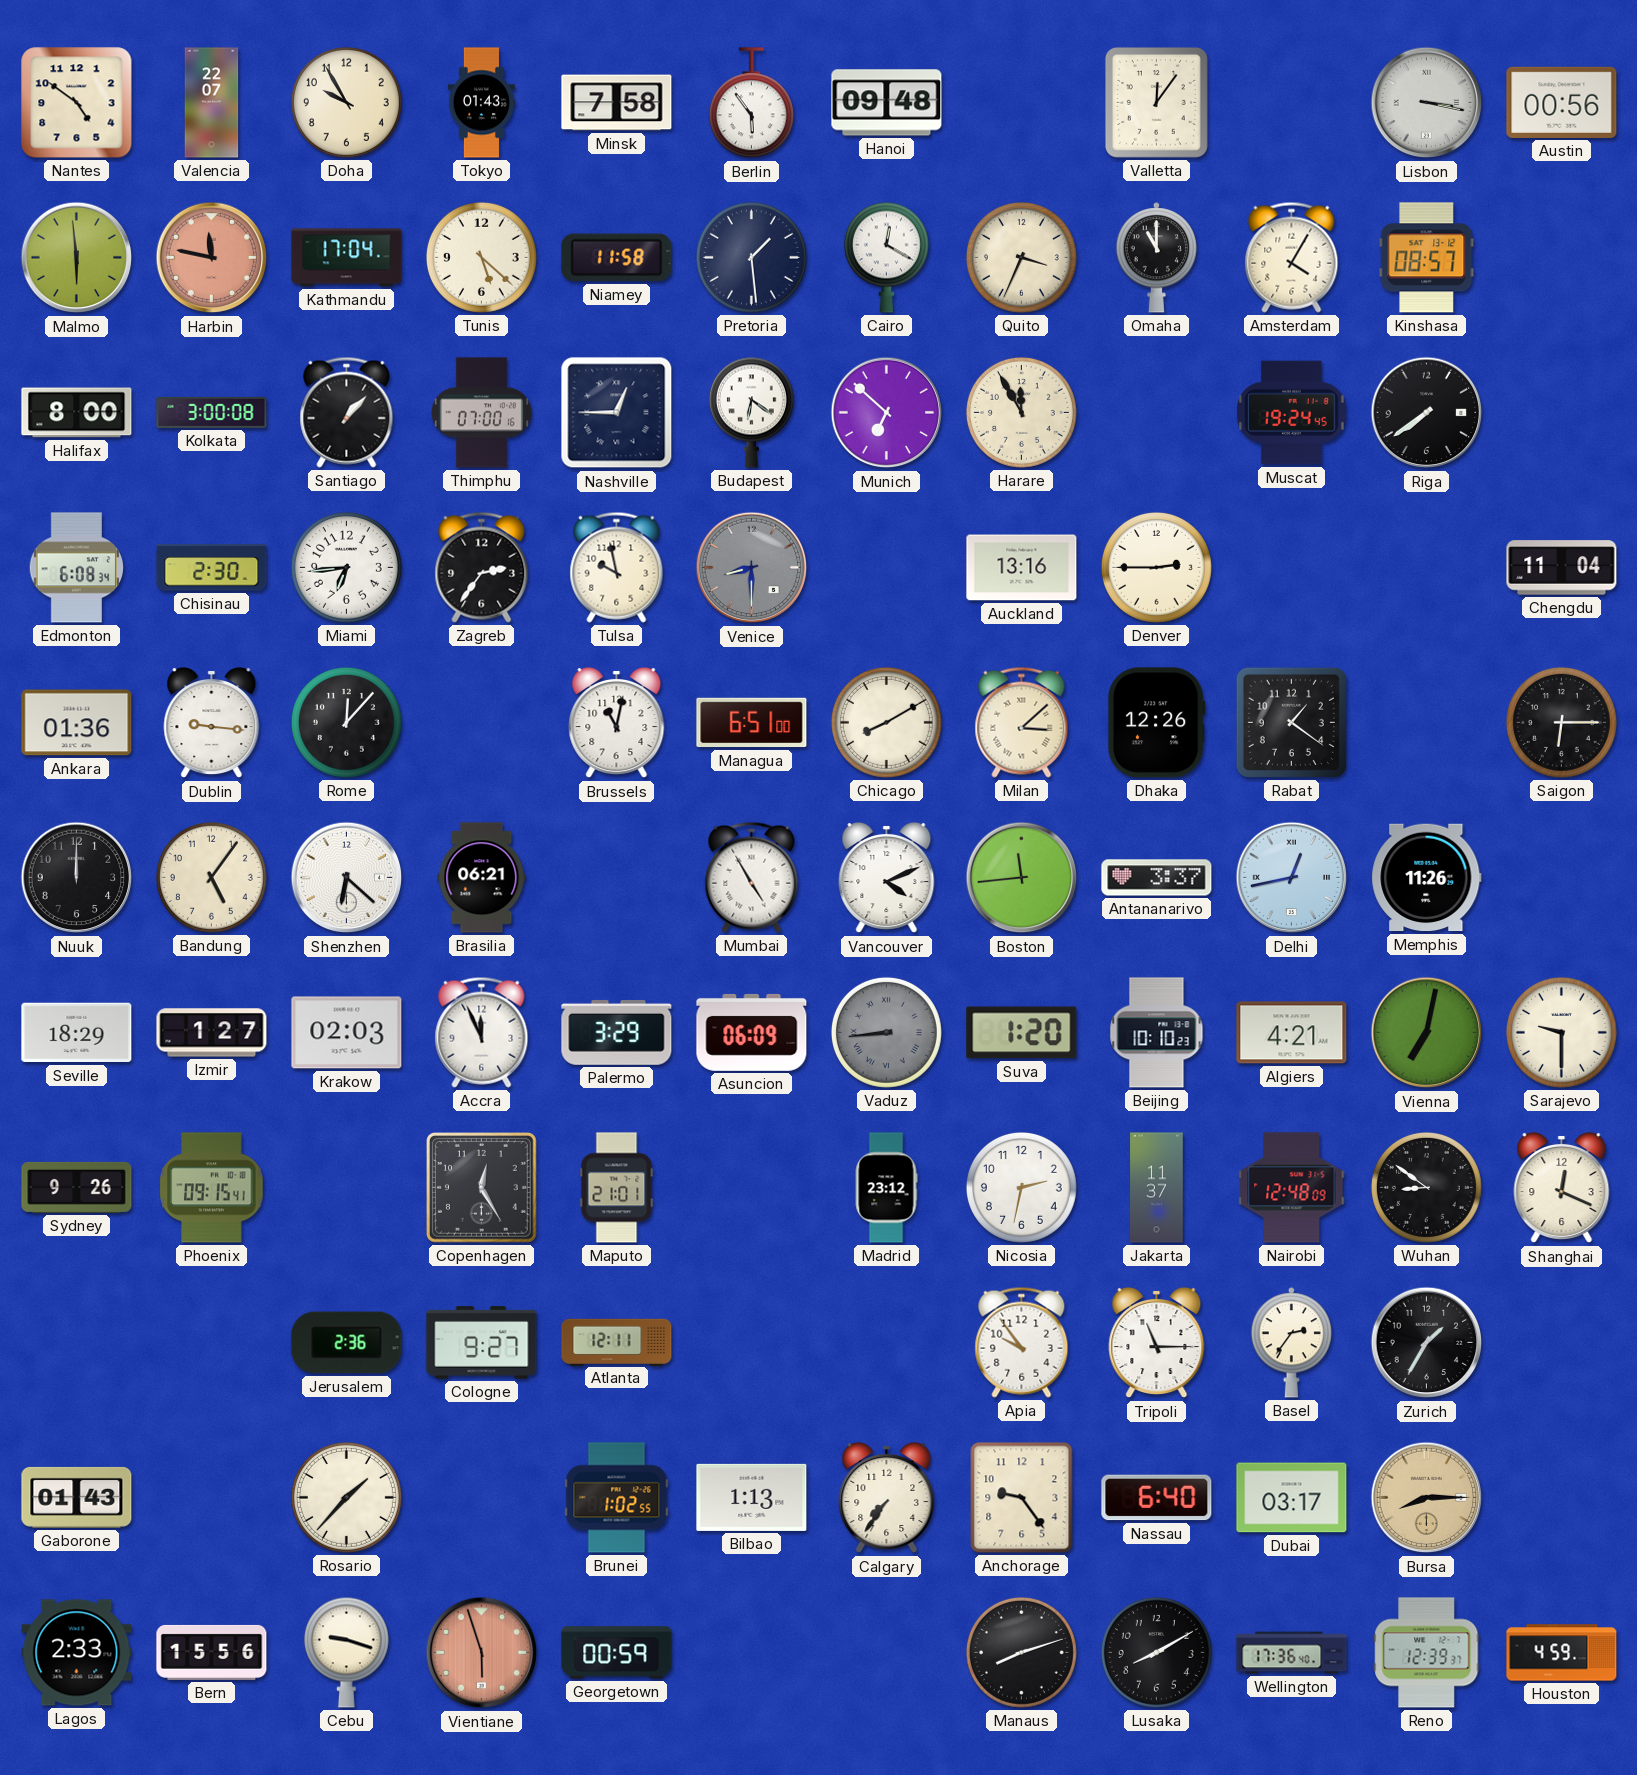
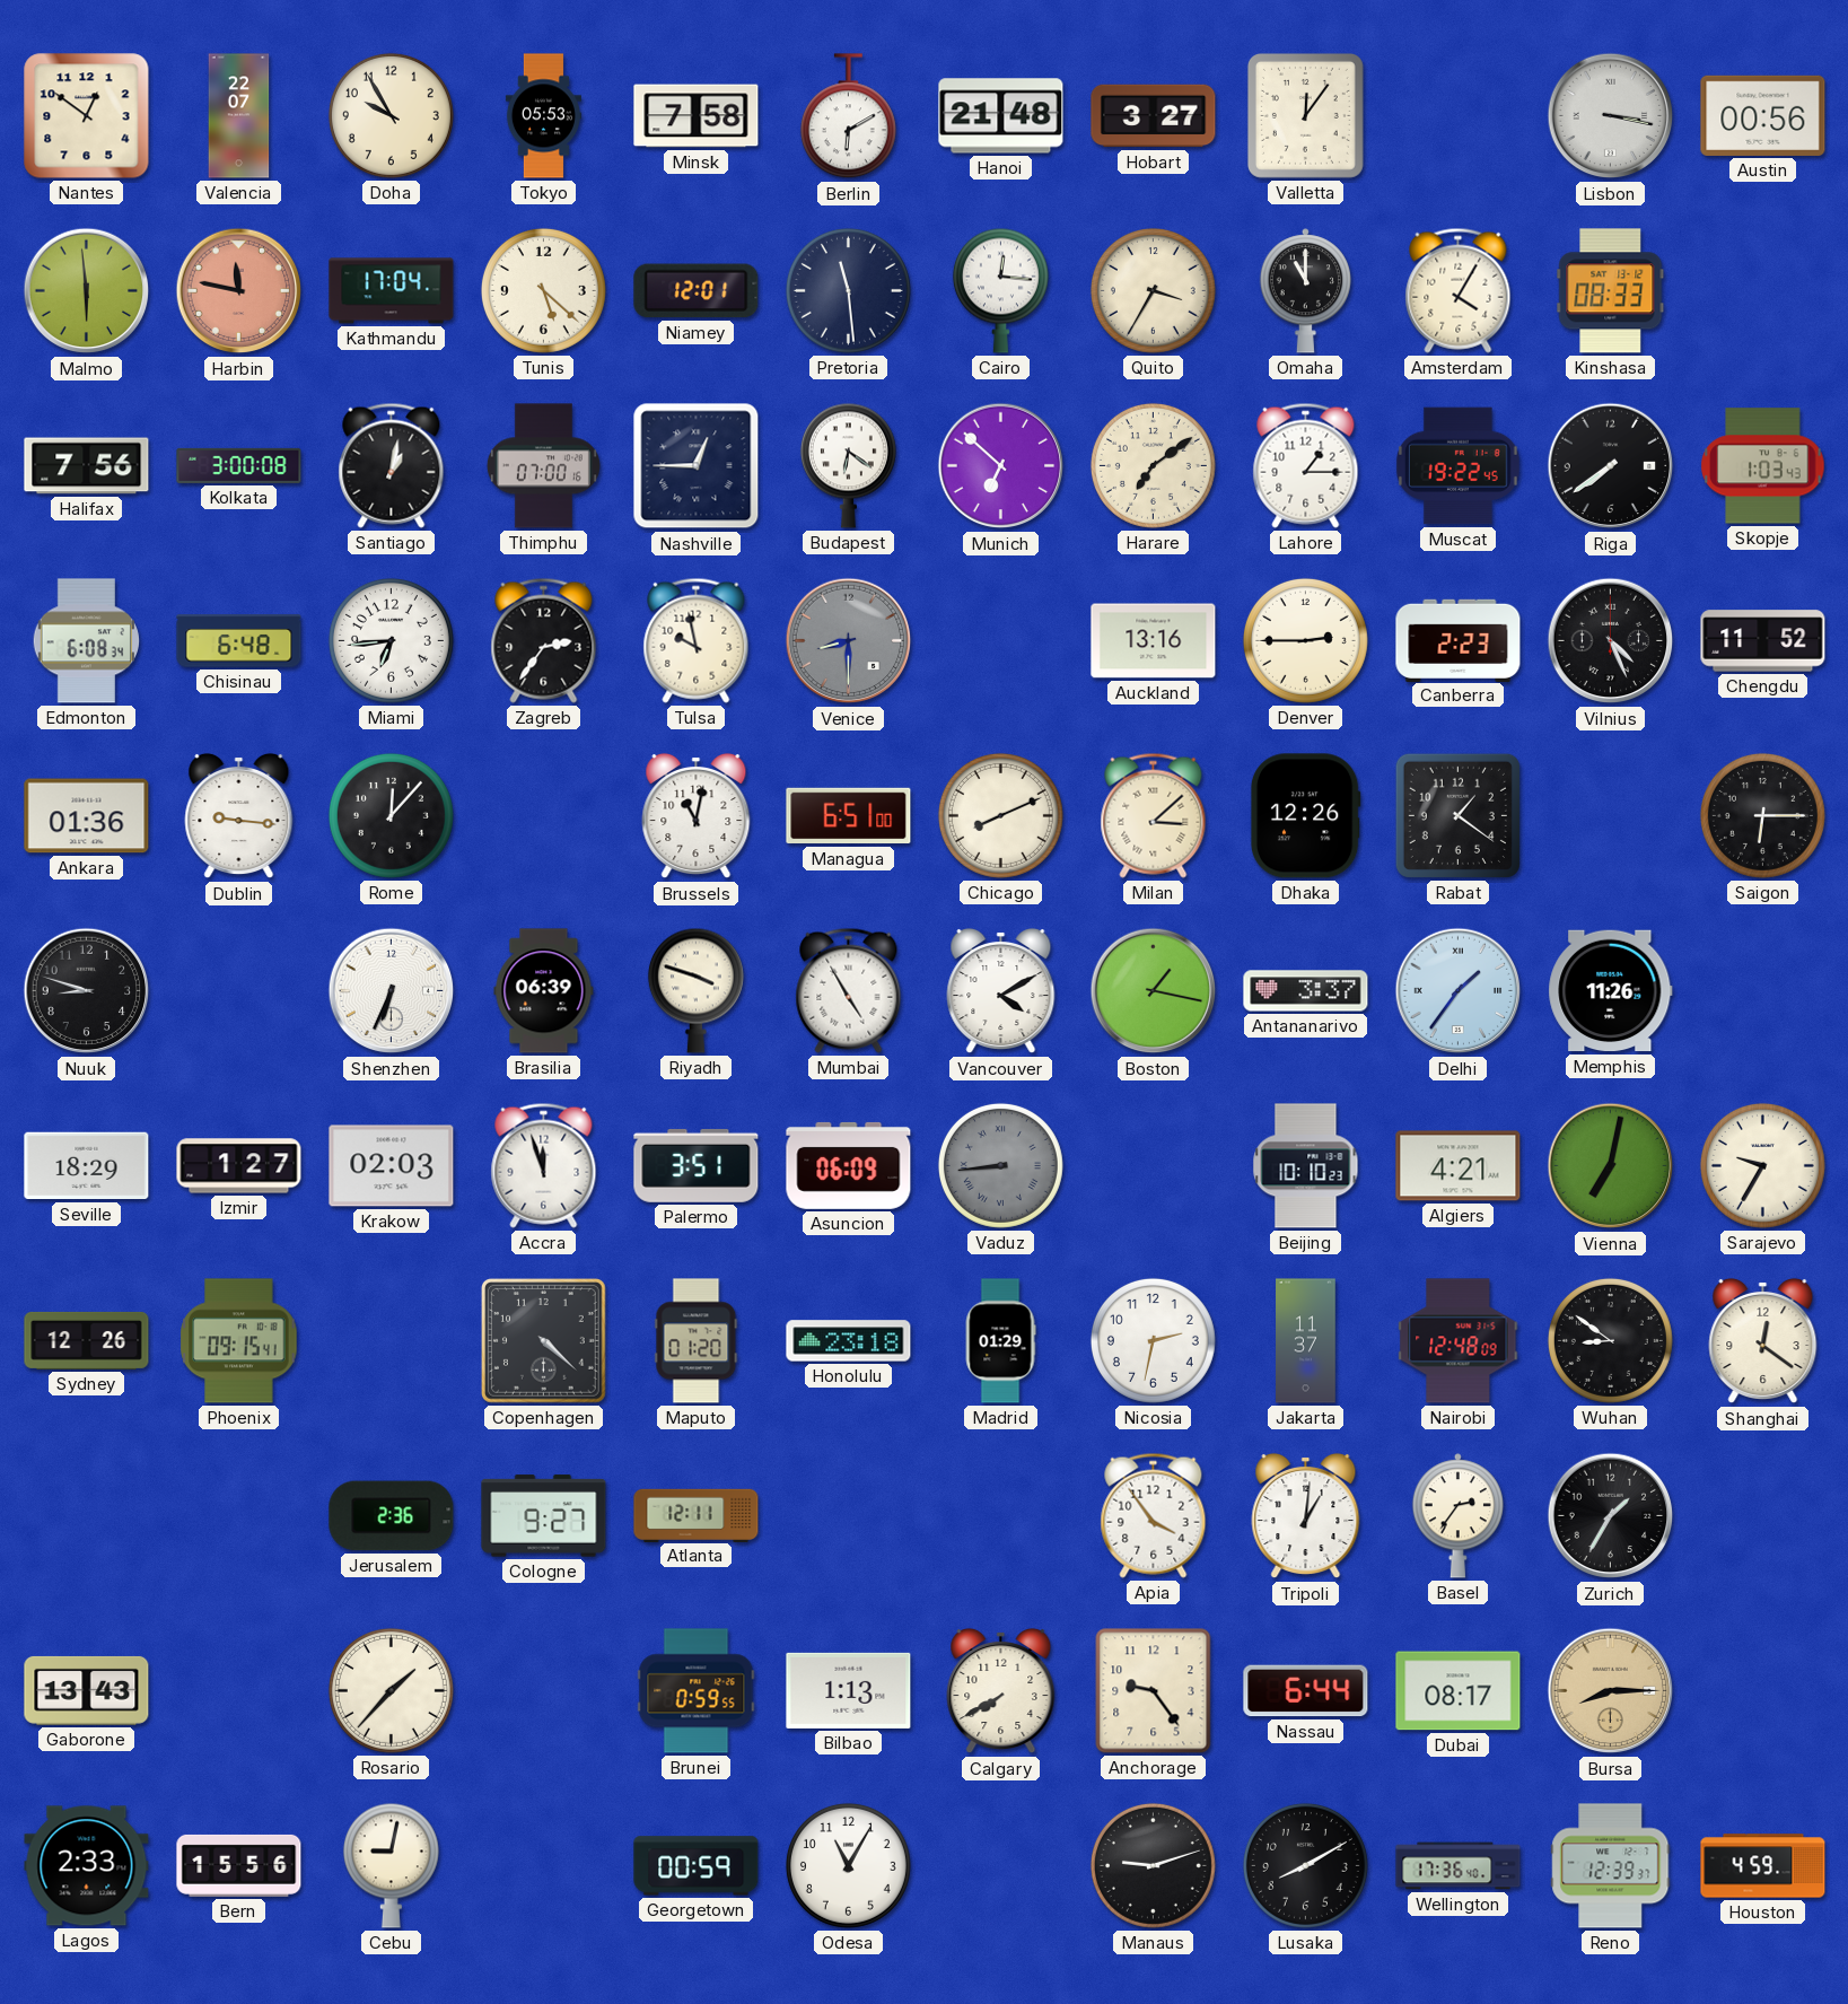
Nantes: 4:51 -> 12:51
Tokyo: 01:43 -> 05:53
Berlin: 5:54 -> 6:10
Hanoi: 09:48 -> 21:48
Hobart: none -> 3:27
Niamey: 11:58 -> 12:01
Pretoria: 1:29 -> 11:29
Cairo: 12:20 -> 12:16
Quito: 3:34 -> 3:35
Kinshasa: 08:57 -> 08:33
Halifax: 8:00 -> 7:56
Santiago: 1:07 -> 1:02
Harare: 11:55 -> 7:09
Lahore: none -> 1:15
Muscat: 19:24 -> 19:22
Skopje: none -> 1:03
Chisinau: 2:30 -> 6:48
Canberra: none -> 2:23
Vilnius: none -> 4:26
Chengdu: 11:04 -> 11:52
Chicago: 8:10 -> 8:11
Nuuk: 12:00 -> 8:48
Bandung: 5:06 -> none
Shenzhen: 6:22 -> 6:34
Brasilia: 06:21 -> 06:39
Riyadh: none -> 3:48
Vancouver: 4:11 -> 4:10
Boston: 11:44 -> 1:17
Delhi: 12:43 -> 1:36
Accra: 11:56 -> 11:57
Palermo: 3:29 -> 3:51
Suva: 1:20 -> none
Sarajevo: 9:30 -> 9:35
Sydney: 9:26 -> 12:26
Copenhagen: 12:25 -> 4:22
Maputo: 21:01 -> 01:20
Honolulu: none -> 23:18
Madrid: 23:12 -> 01:29
Shanghai: 12:19 -> 12:21
Apia: 9:54 -> 3:54
Tripoli: 11:15 -> 1:01
Gaborone: 01:43 -> 13:43
Brunei: 1:02 -> 0:59
Calgary: 7:36 -> 7:40
Nassau: 6:40 -> 6:44
Dubai: 03:17 -> 08:17
Cebu: 9:18 -> 9:02
Vientiane: 5:57 -> none
Odesa: none -> 11:05
Manaus: 8:12 -> 9:12
